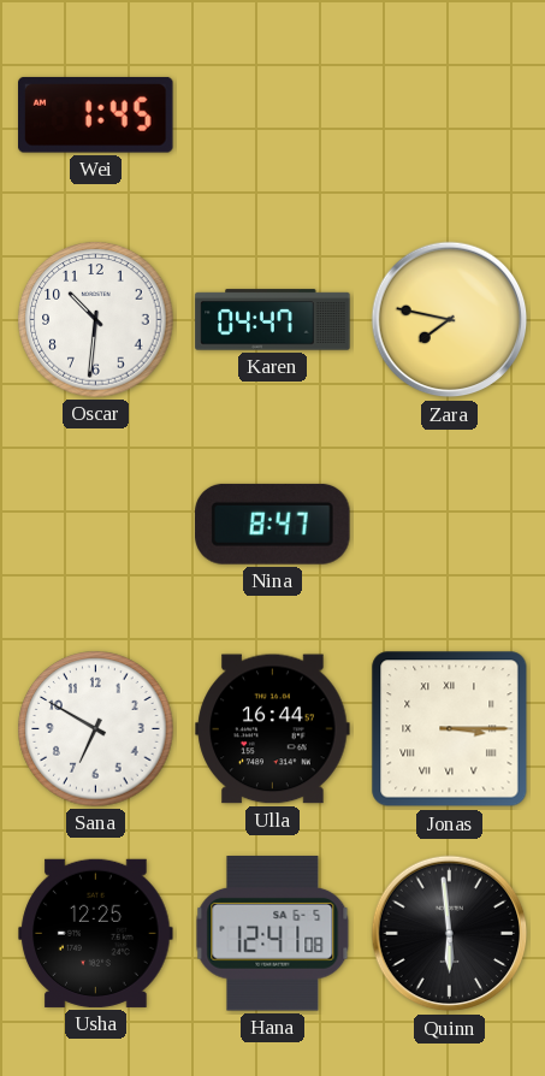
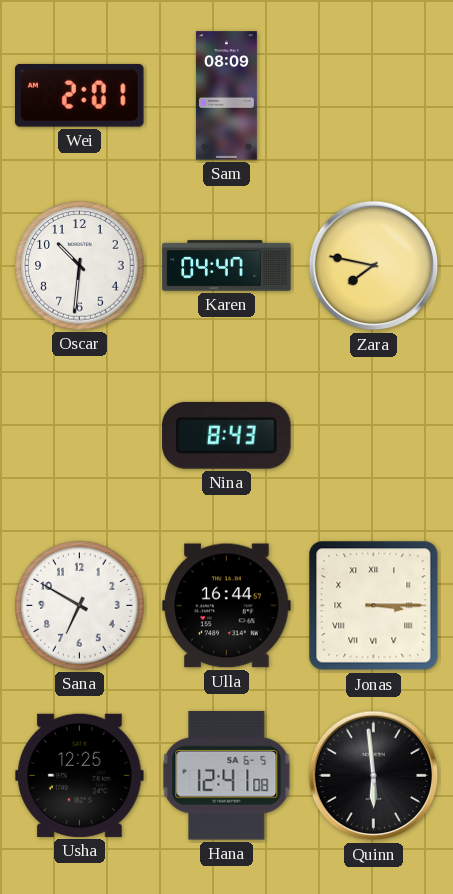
Wei: 1:45 -> 2:01
Sam: none -> 08:09
Nina: 8:47 -> 8:43
